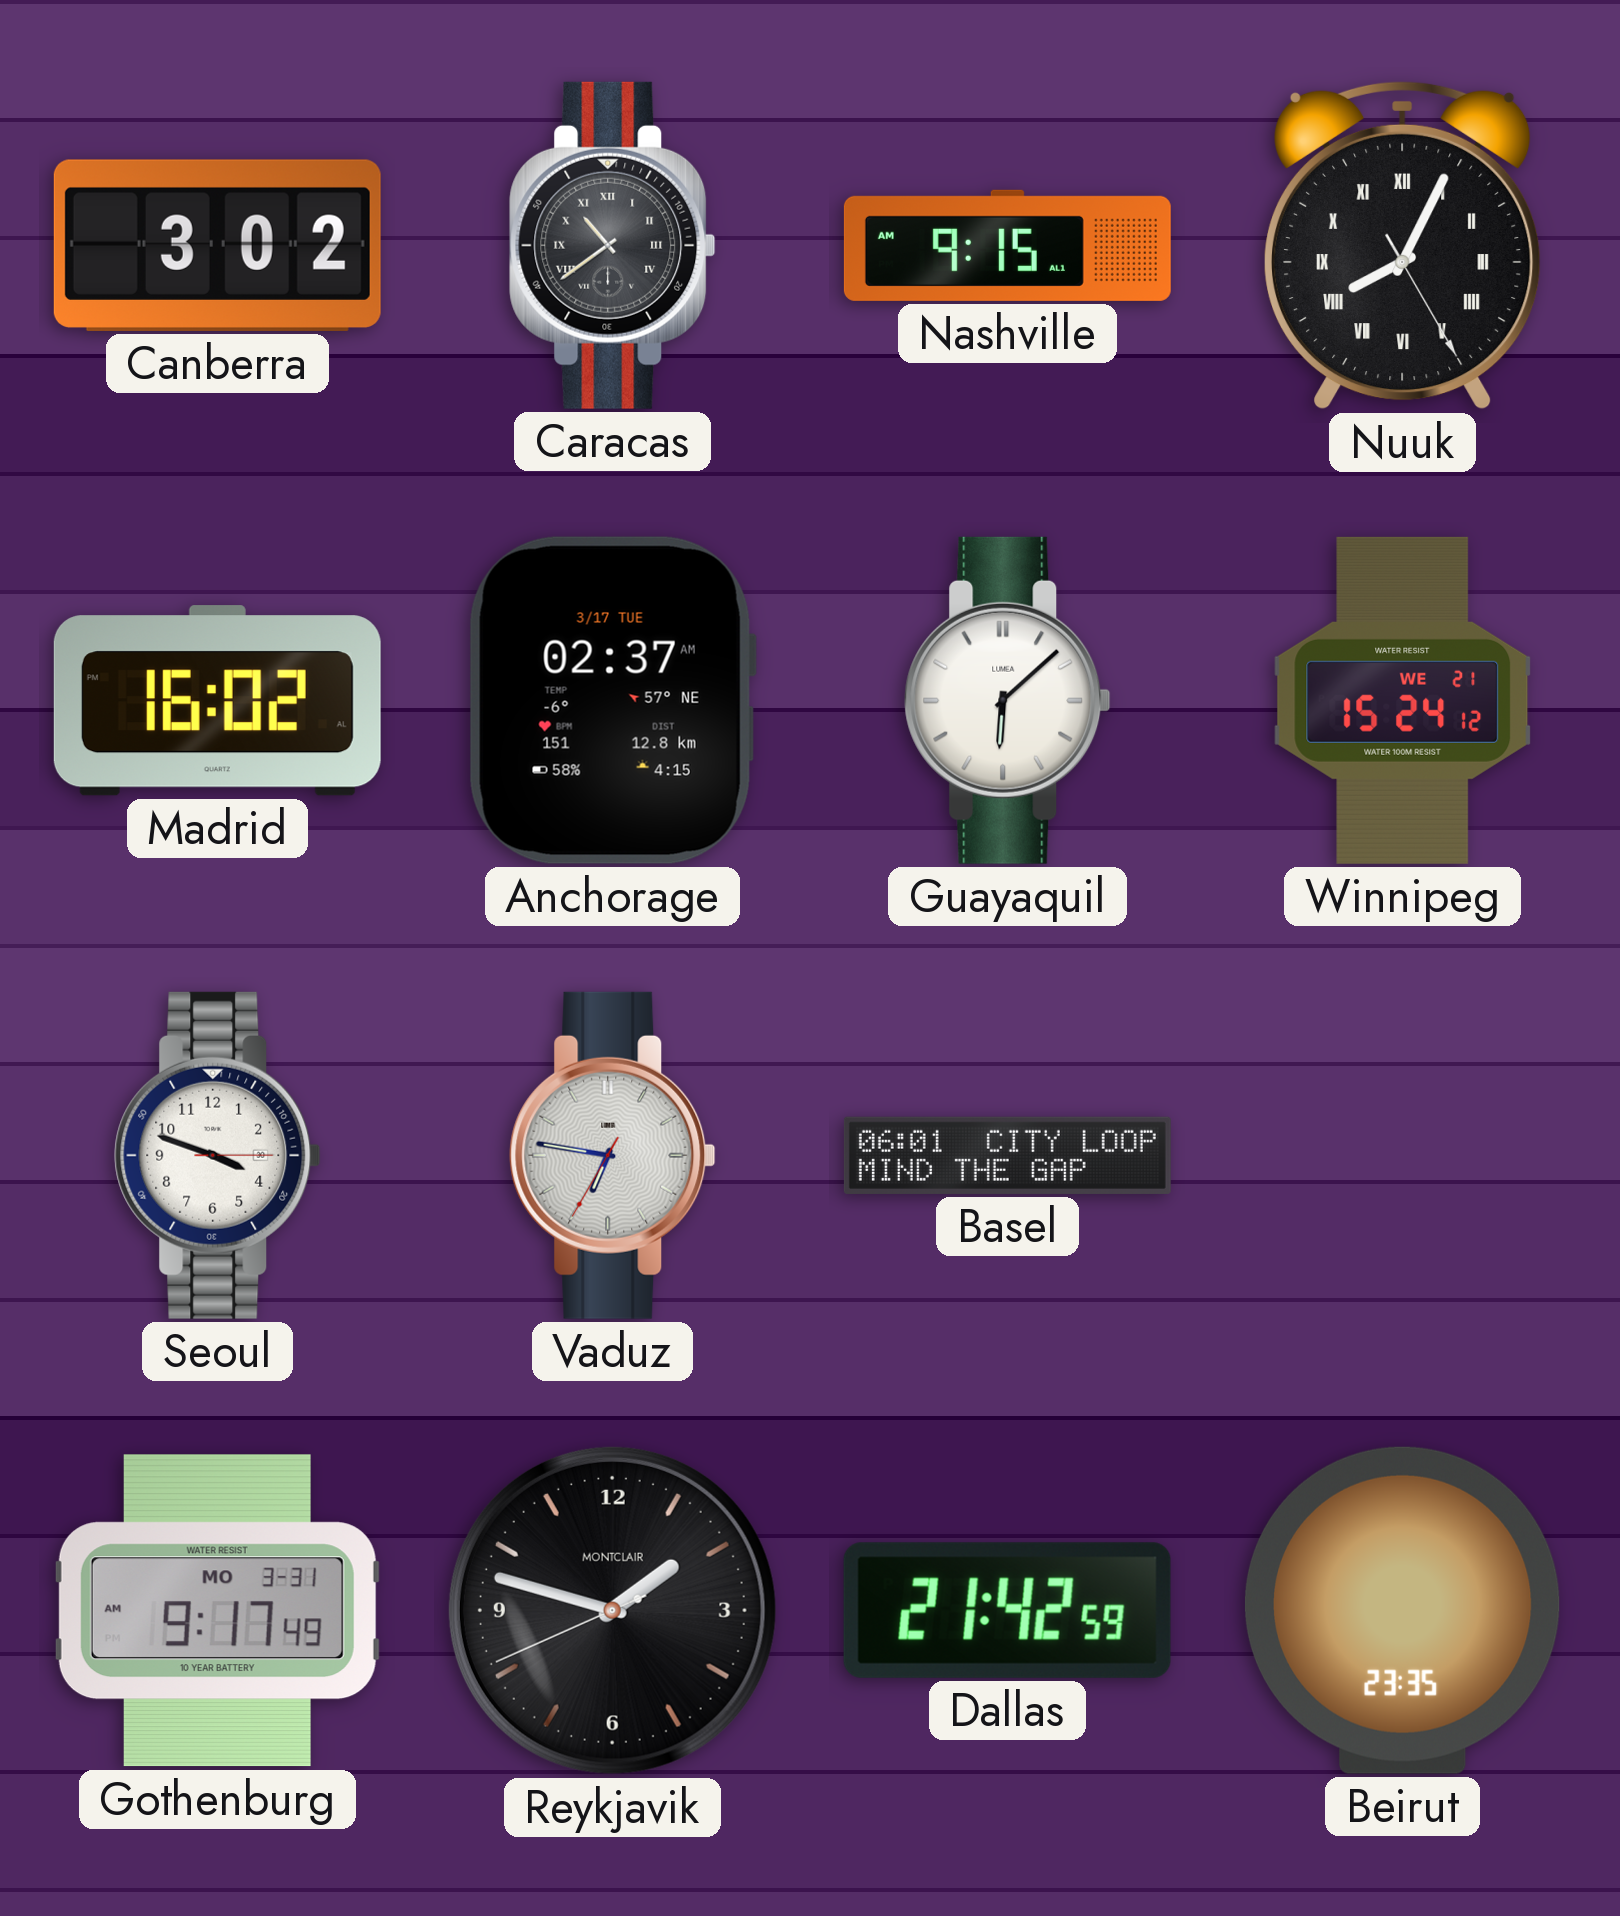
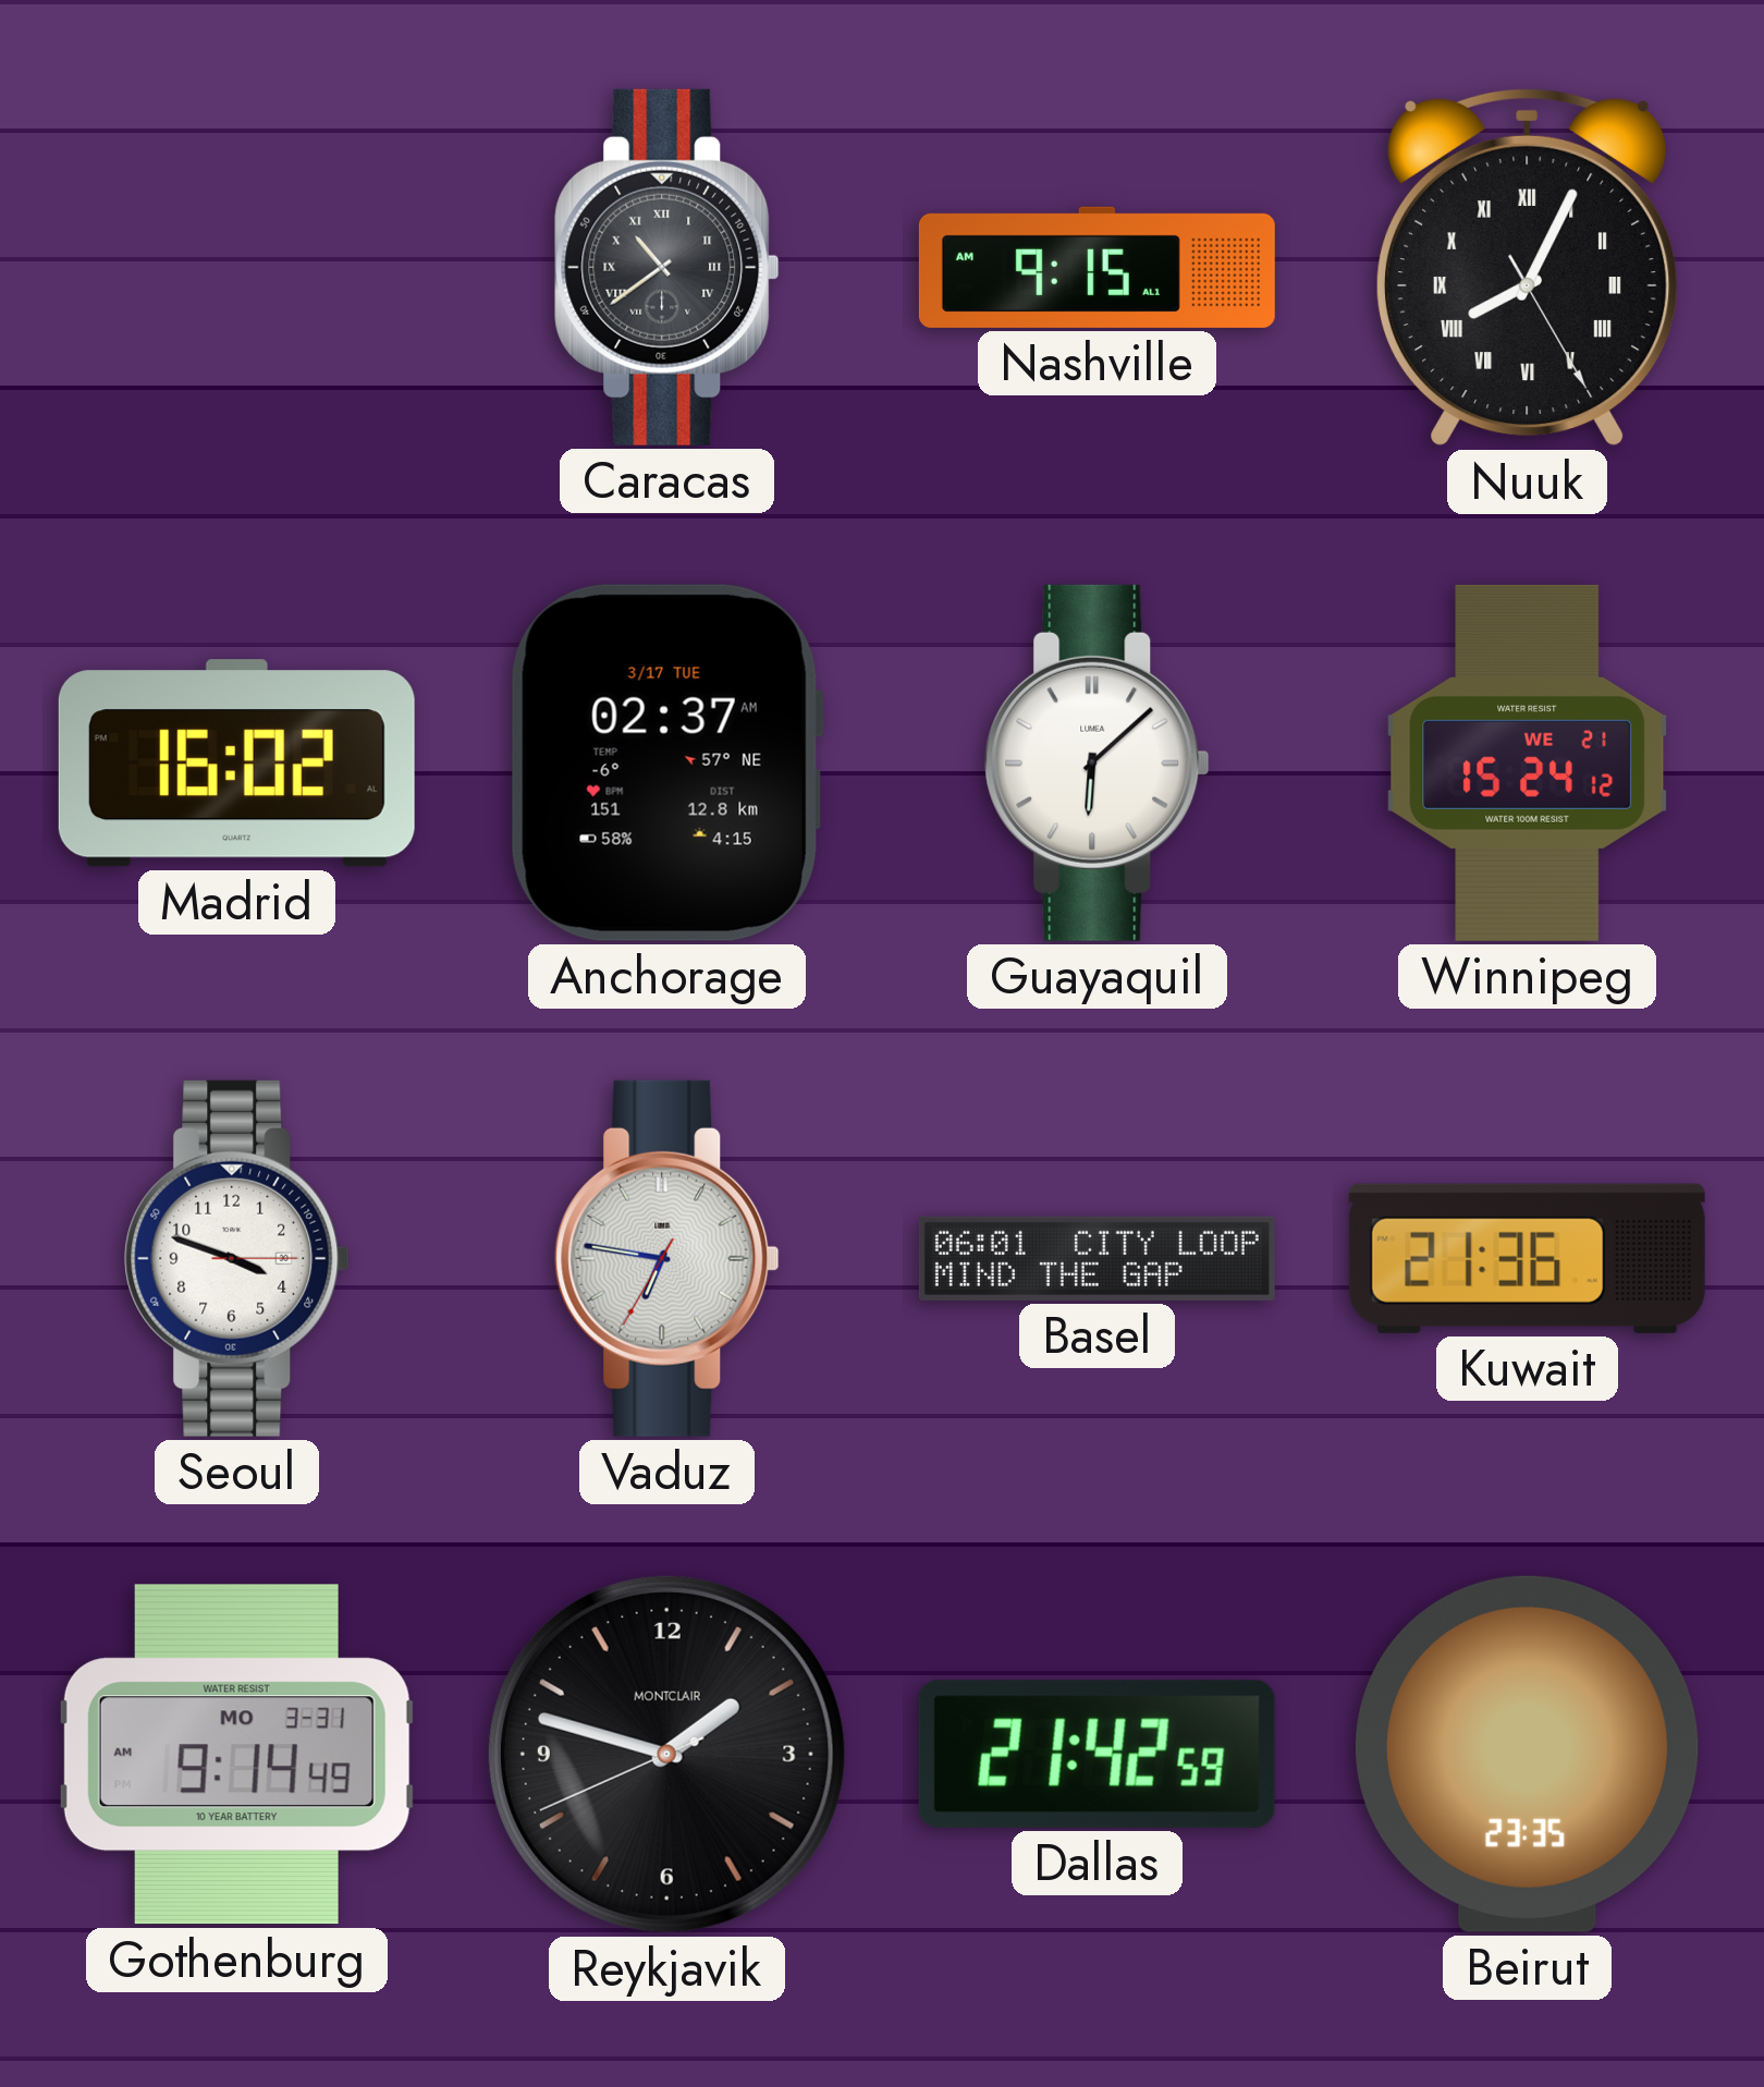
Canberra: 3:02 -> none
Kuwait: none -> 21:36
Gothenburg: 9:17 -> 9:14
